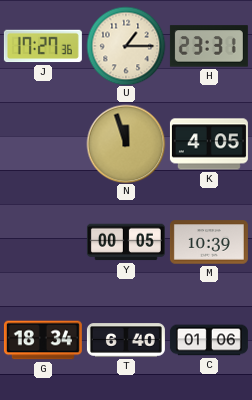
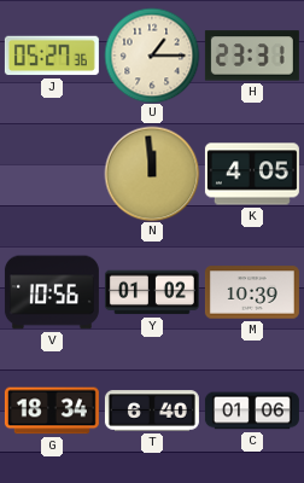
J: 17:27 -> 05:27
N: 11:57 -> 11:59
V: none -> 10:56
Y: 00:05 -> 01:02
